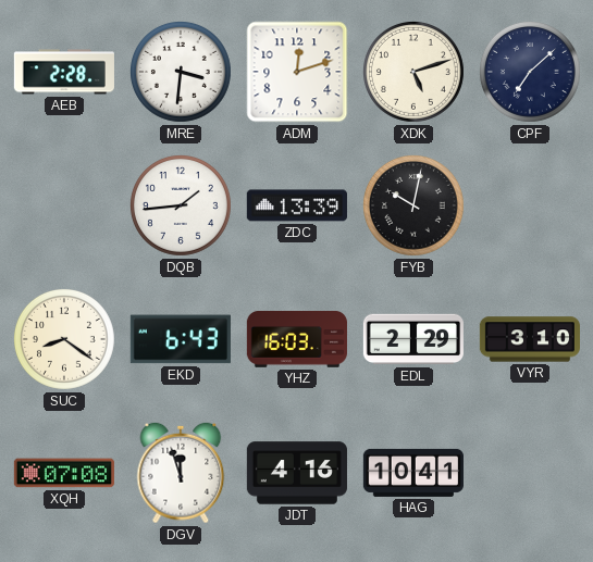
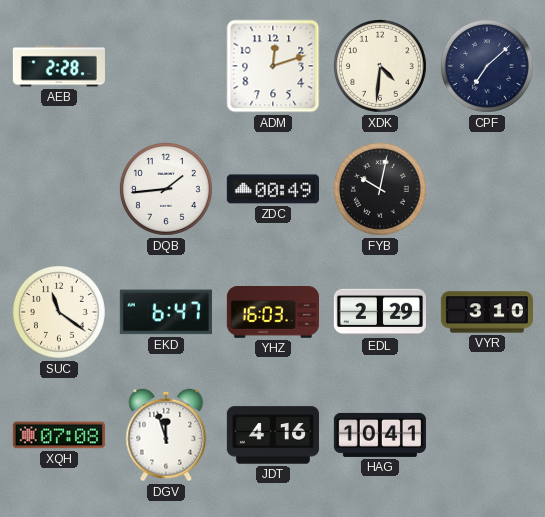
MRE: 3:31 -> none
XDK: 5:12 -> 4:31
ZDC: 13:39 -> 00:49
SUC: 8:21 -> 11:21
EKD: 6:43 -> 6:47
